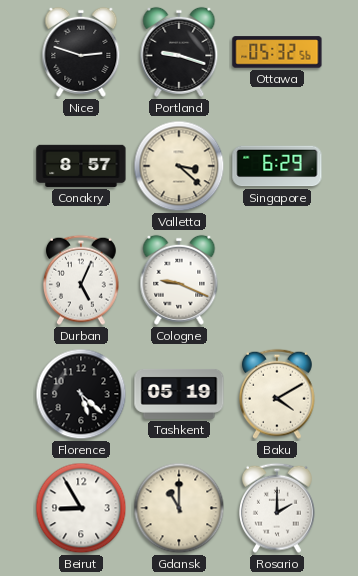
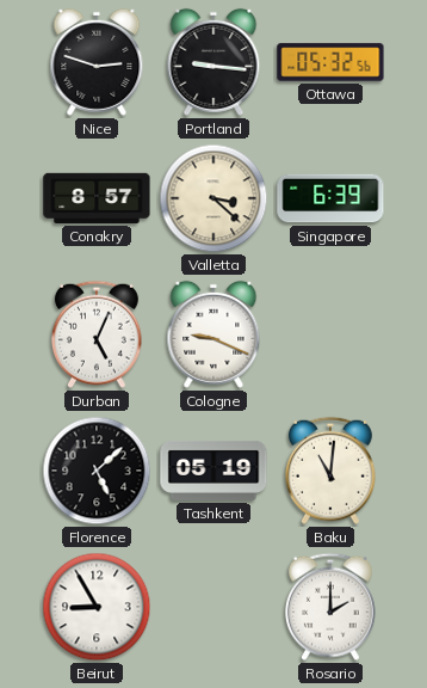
Portland: 9:18 -> 9:16
Singapore: 6:29 -> 6:39
Florence: 5:22 -> 5:08
Baku: 4:10 -> 11:01
Gdansk: 11:00 -> none
